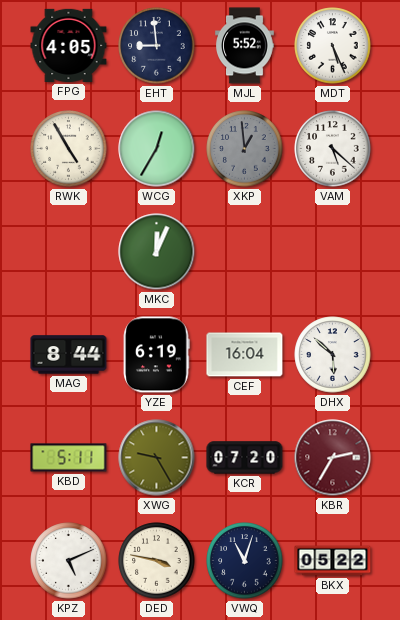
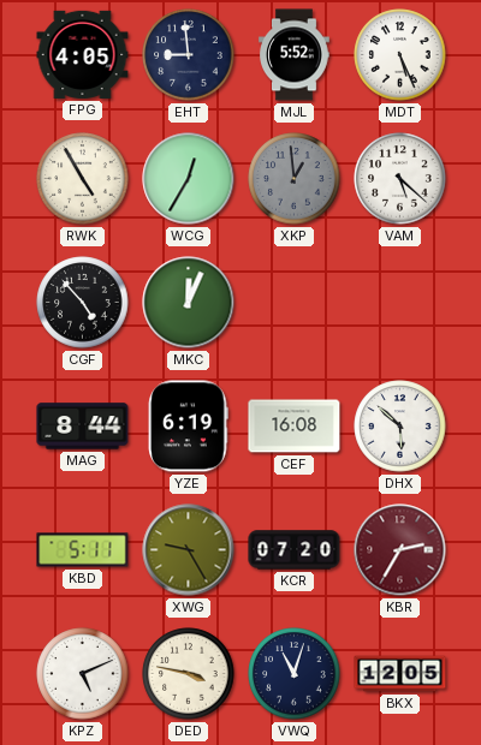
CGF: none -> 4:53
CEF: 16:04 -> 16:08
BKX: 05:22 -> 12:05
